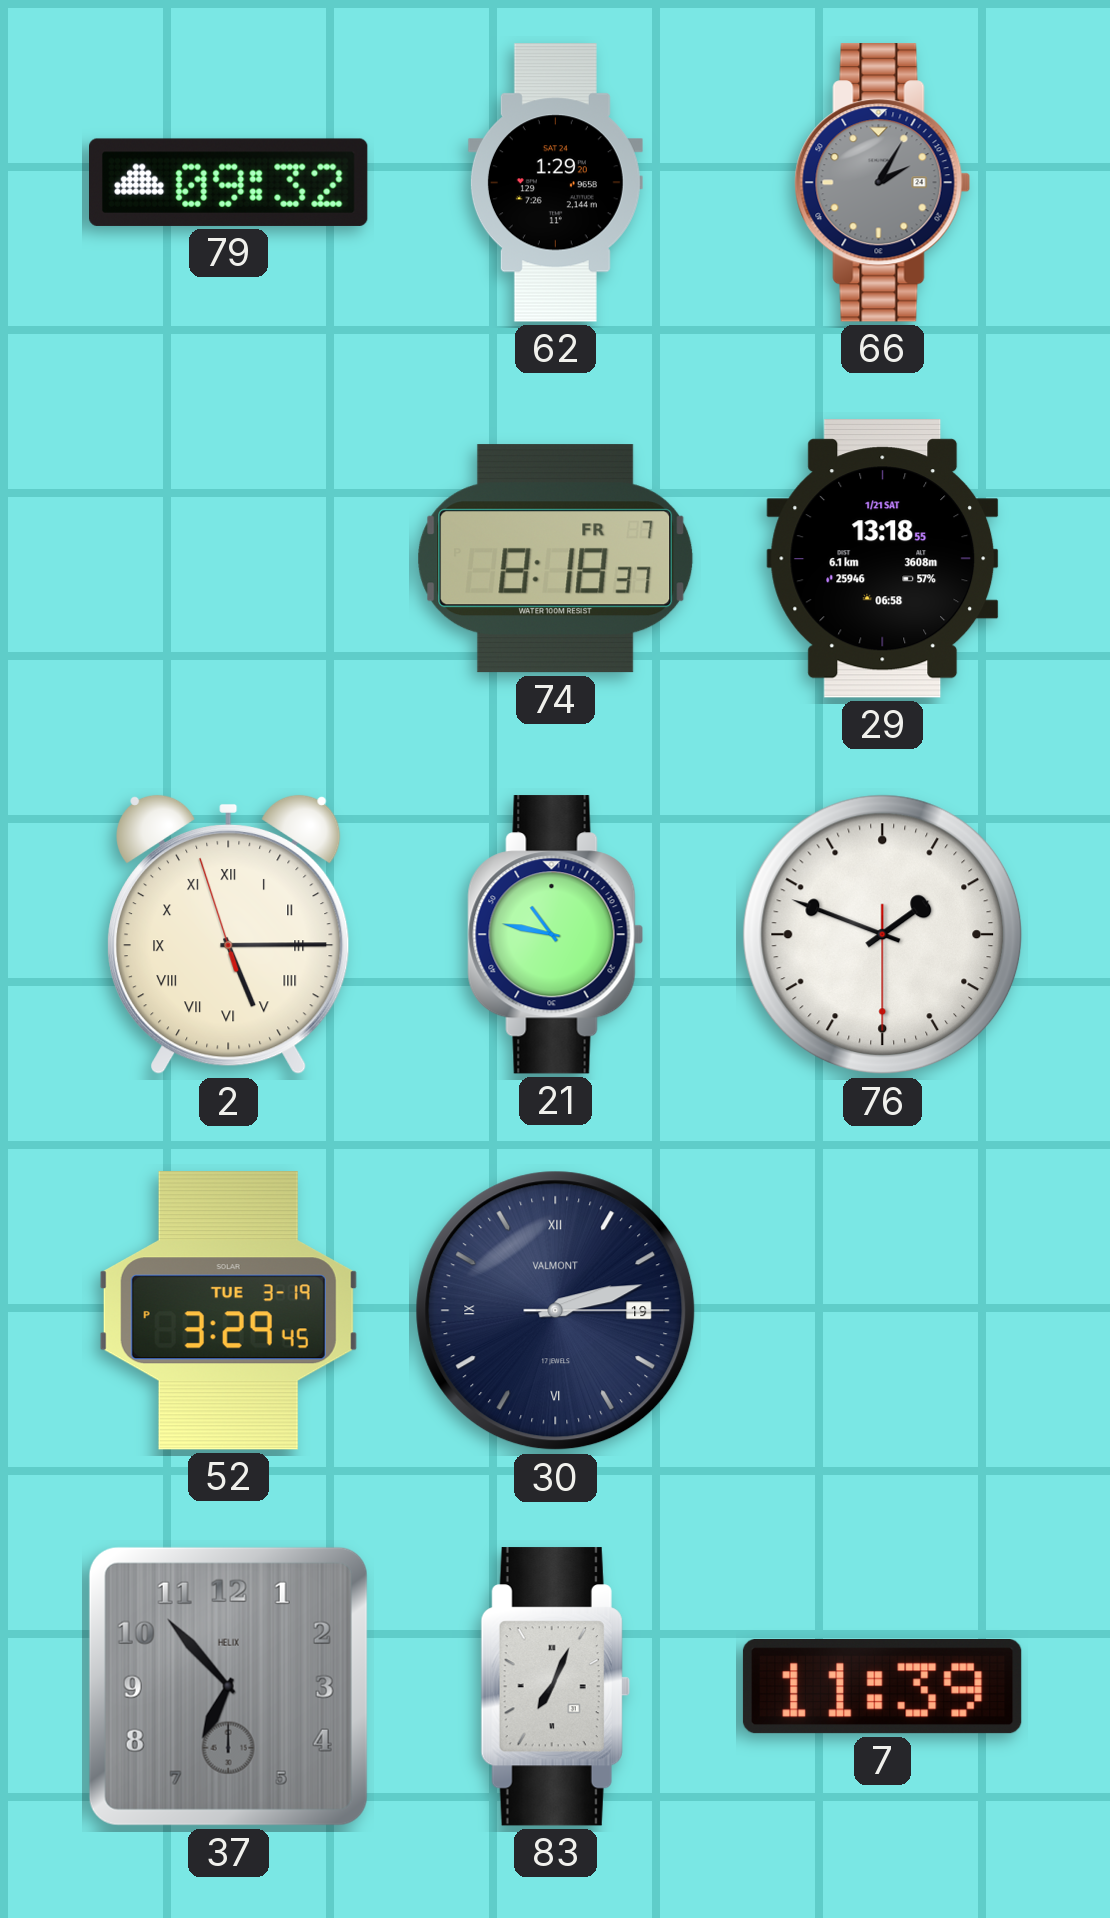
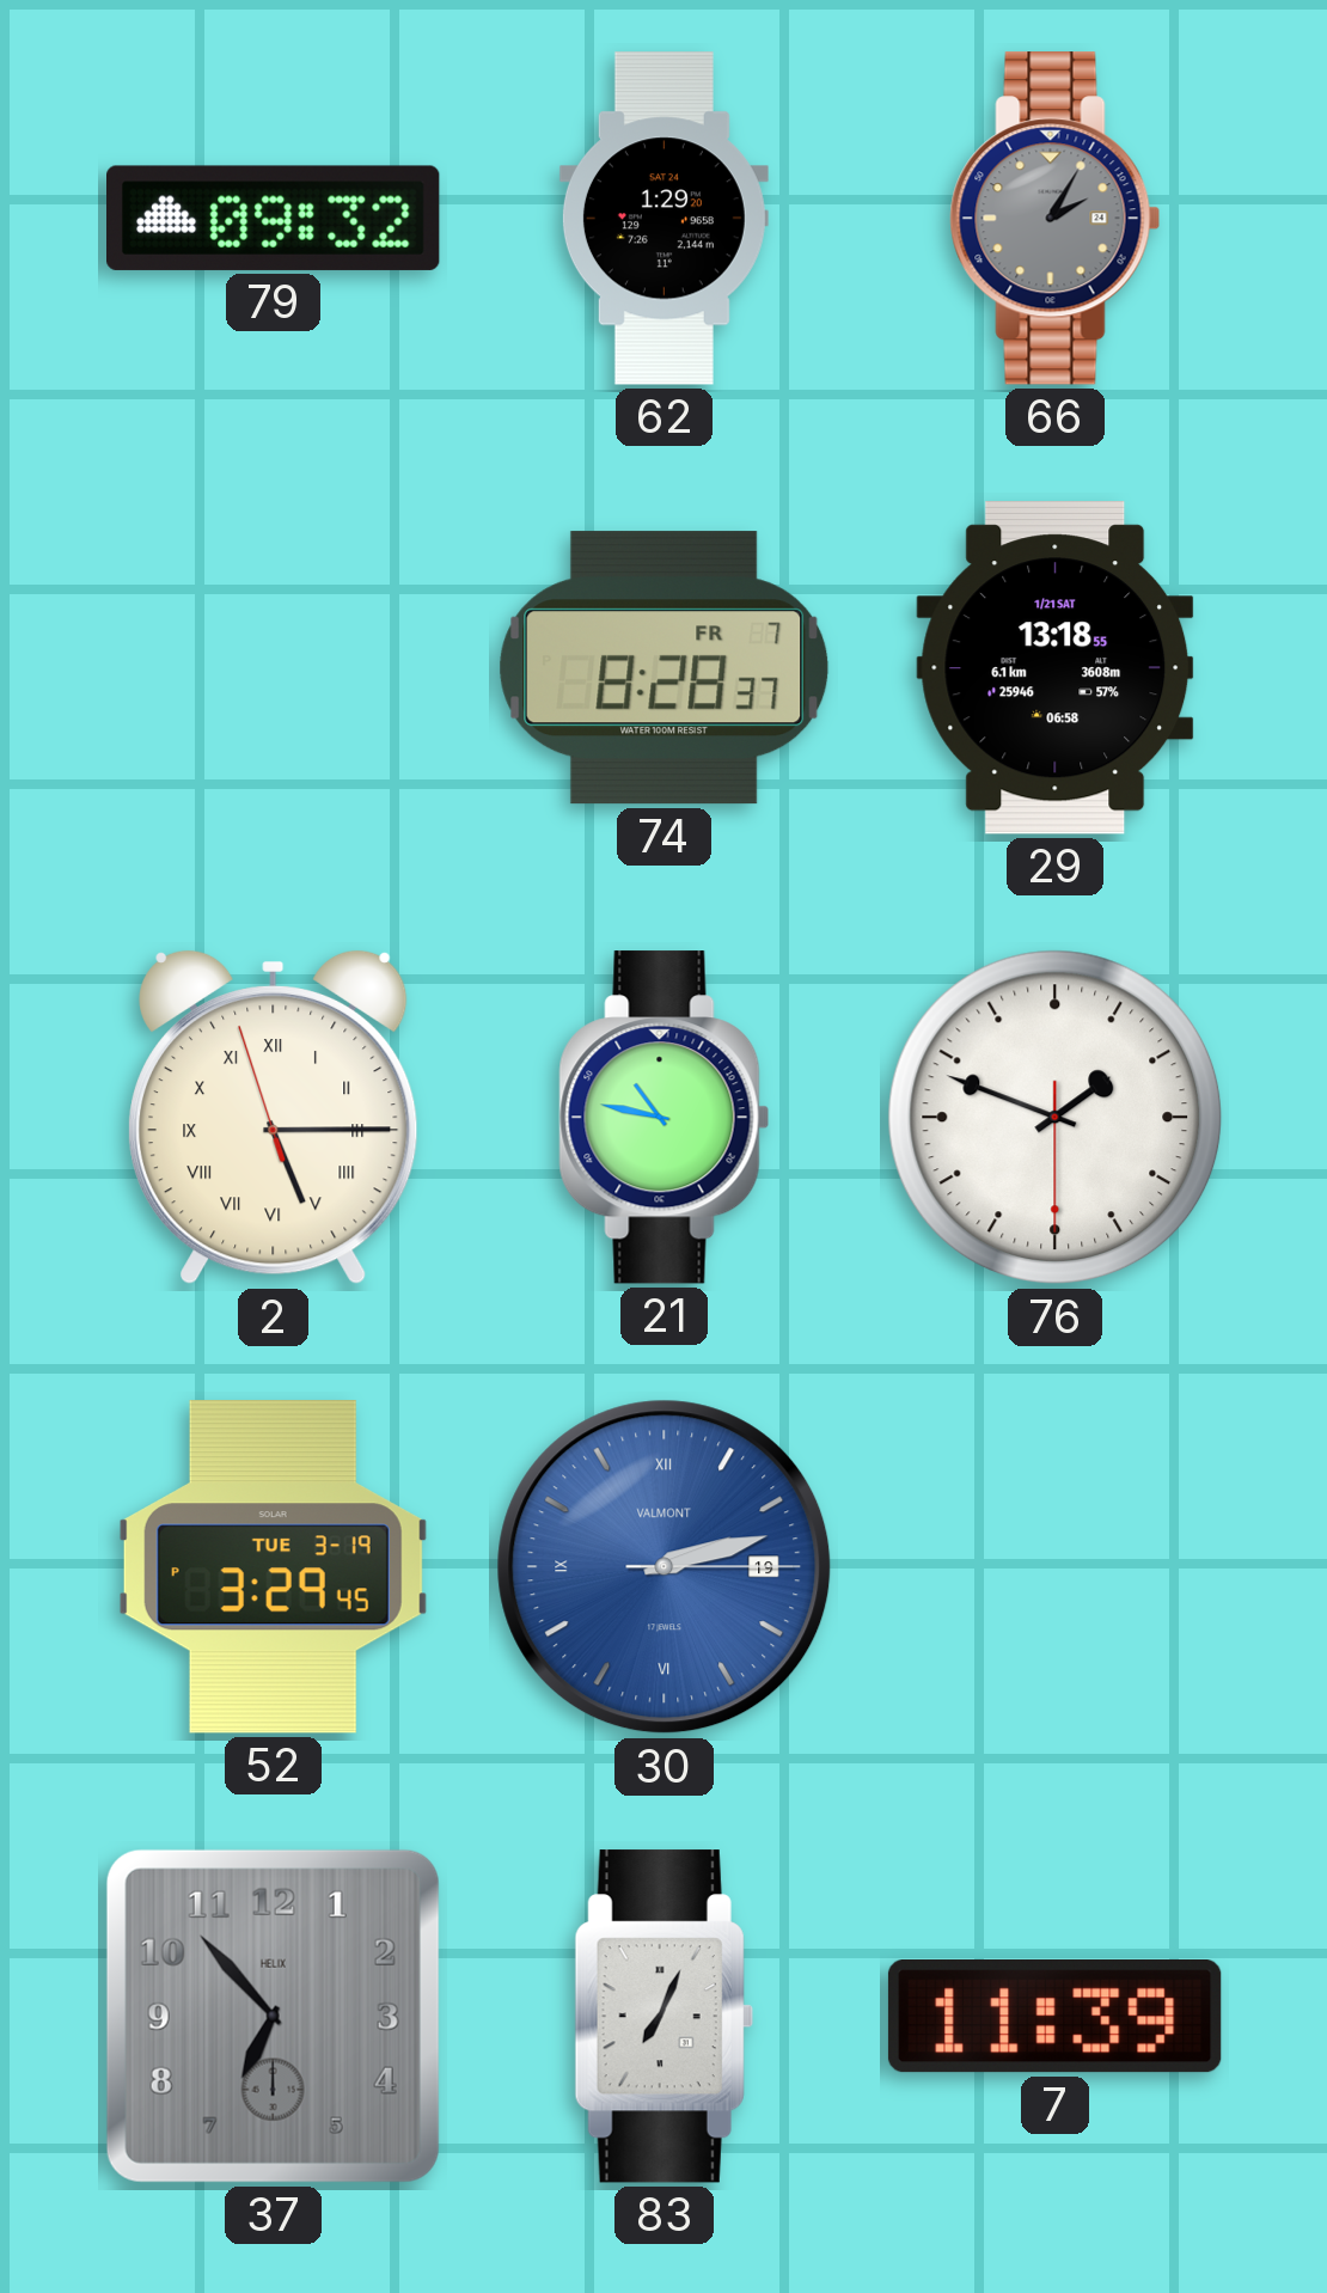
74: 8:18 -> 8:28
30 dial: navy -> blue
